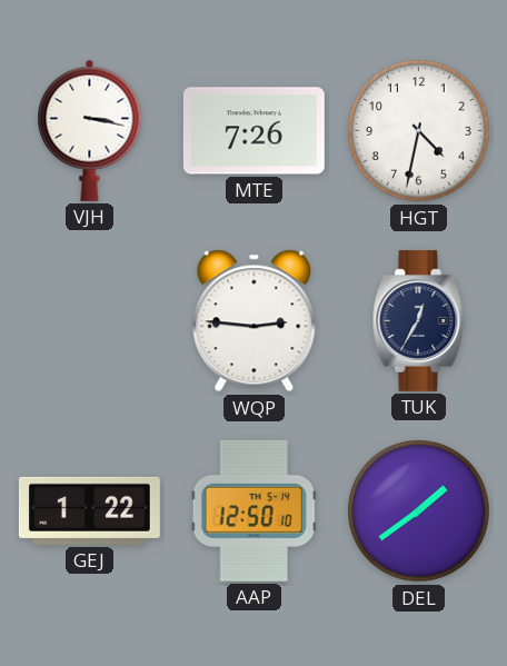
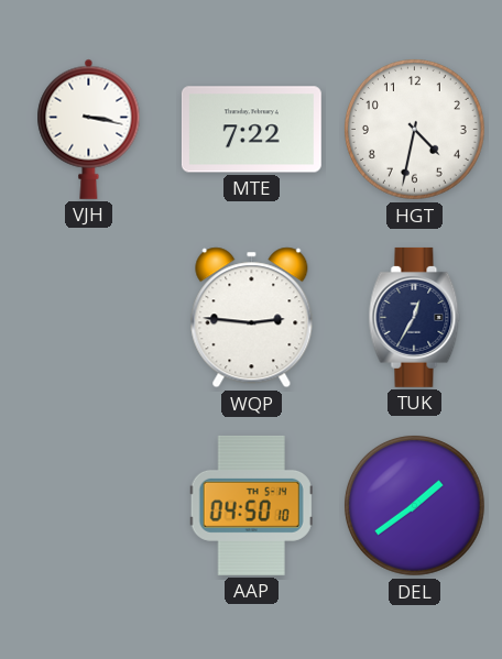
MTE: 7:26 -> 7:22
GEJ: 1:22 -> none
AAP: 12:50 -> 04:50
